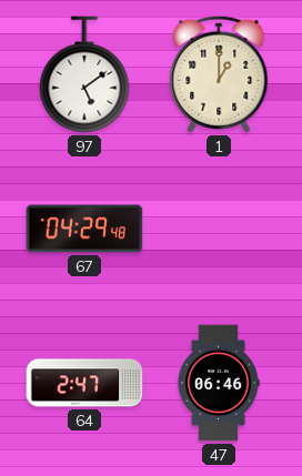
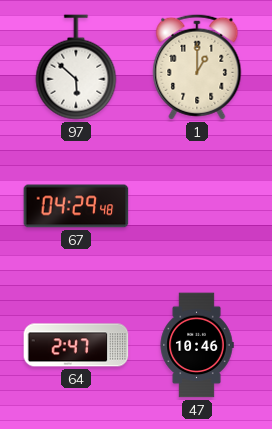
97: 5:09 -> 5:52
47: 06:46 -> 10:46
